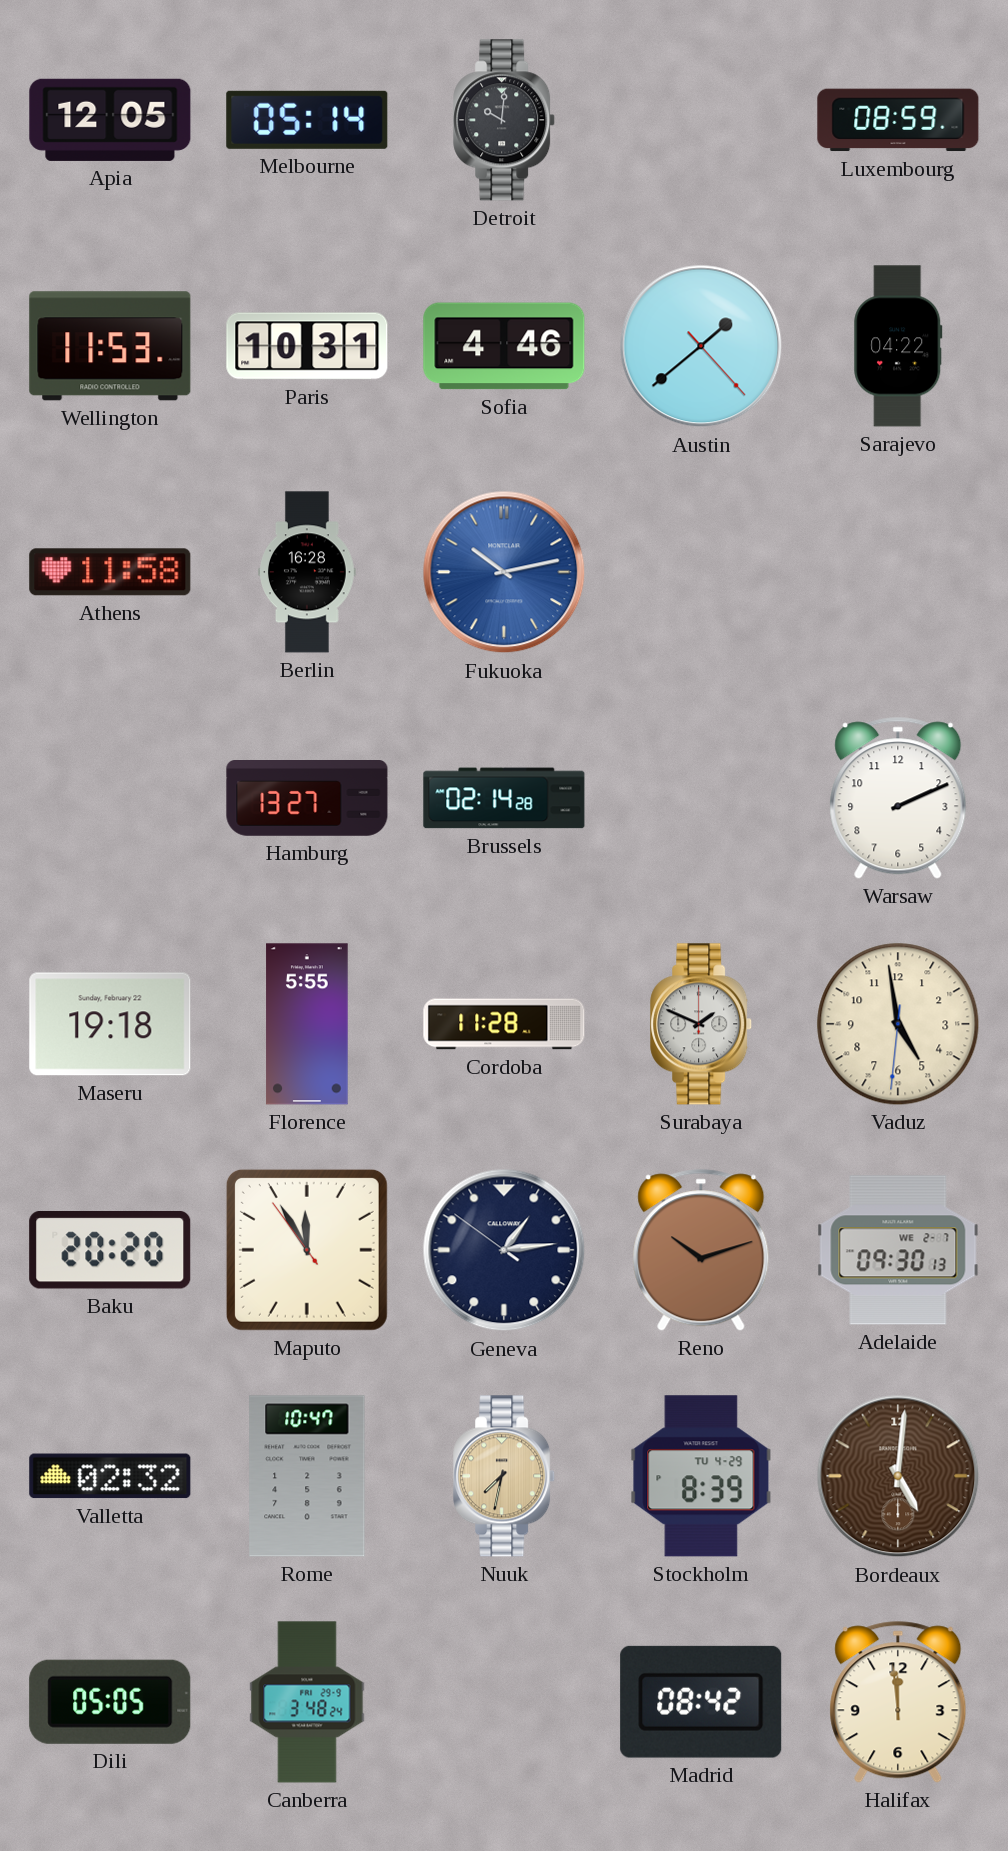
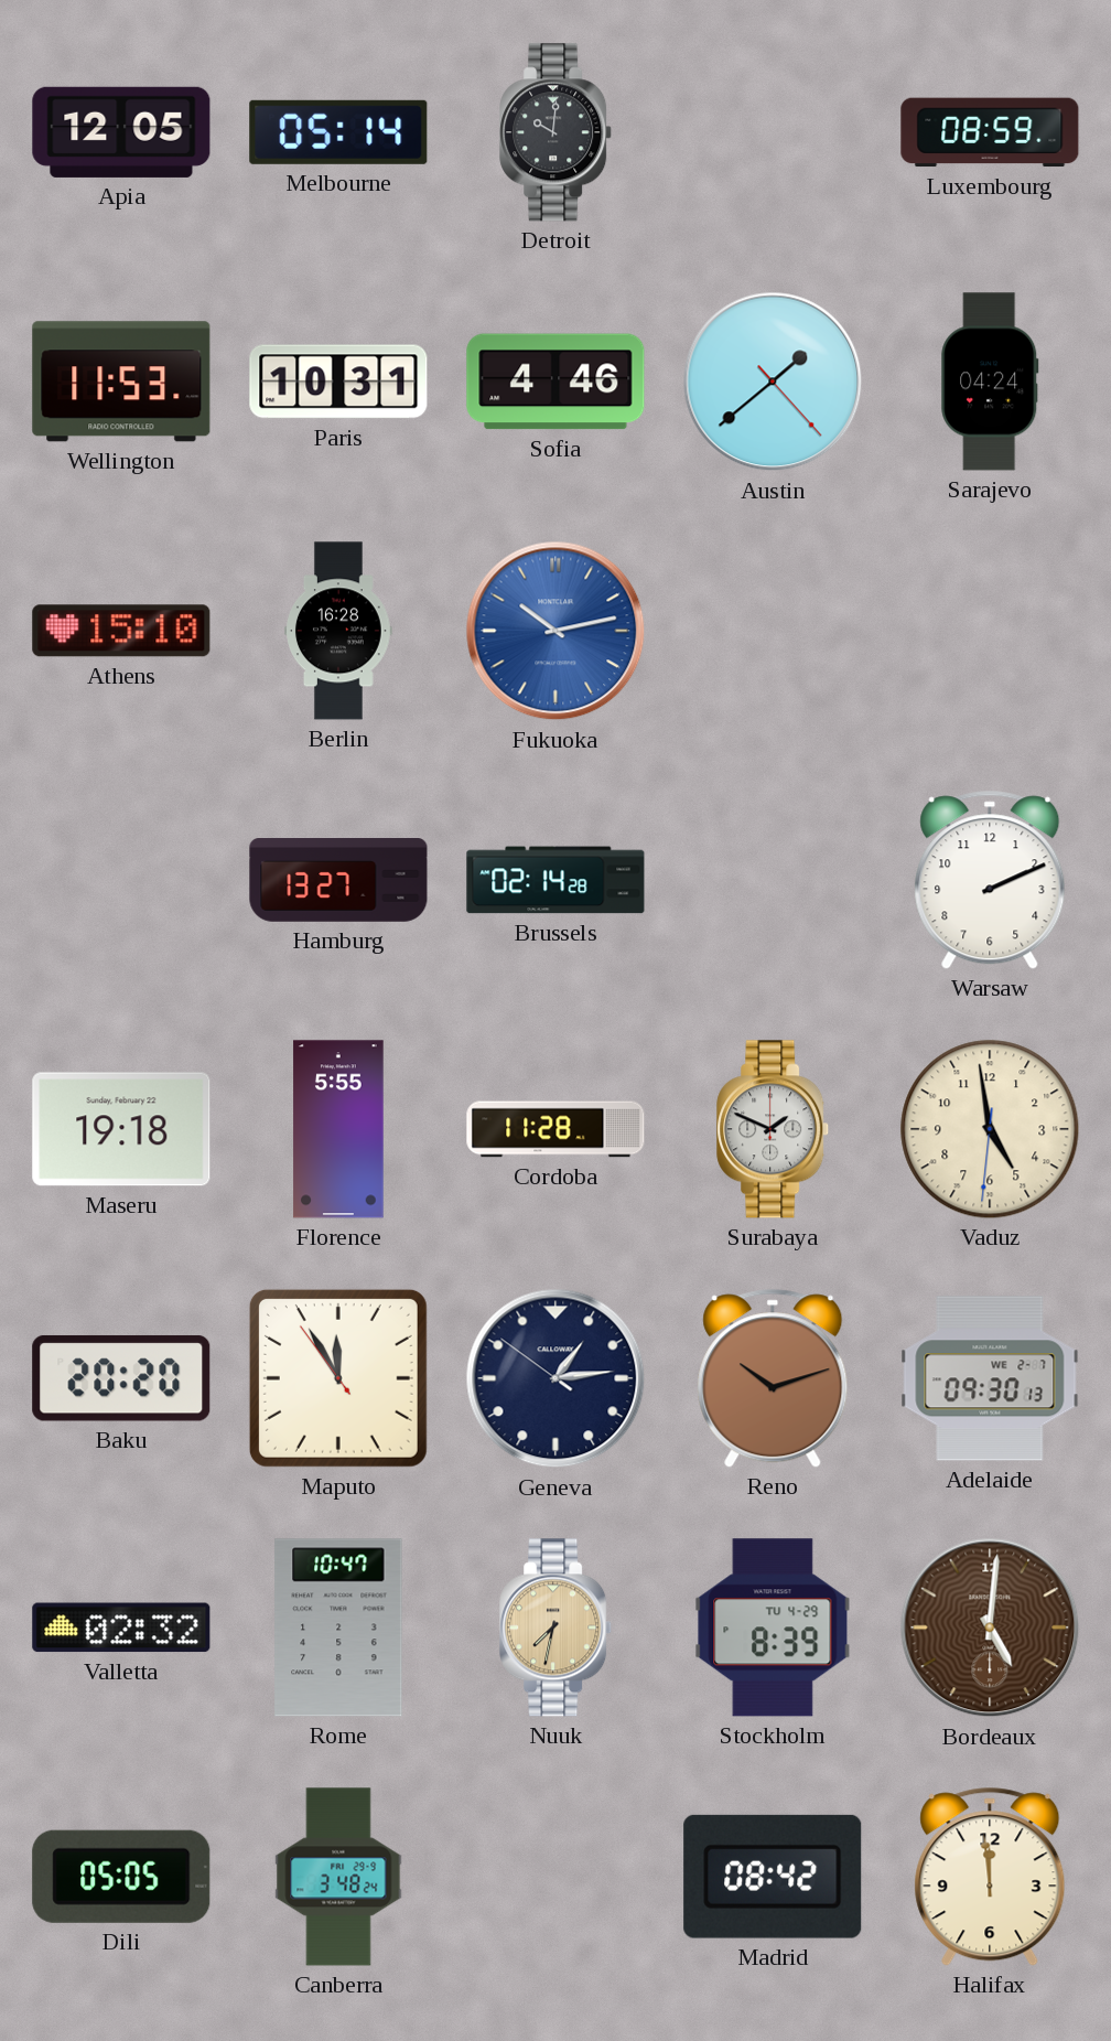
Sarajevo: 04:22 -> 04:24
Athens: 11:58 -> 15:10
